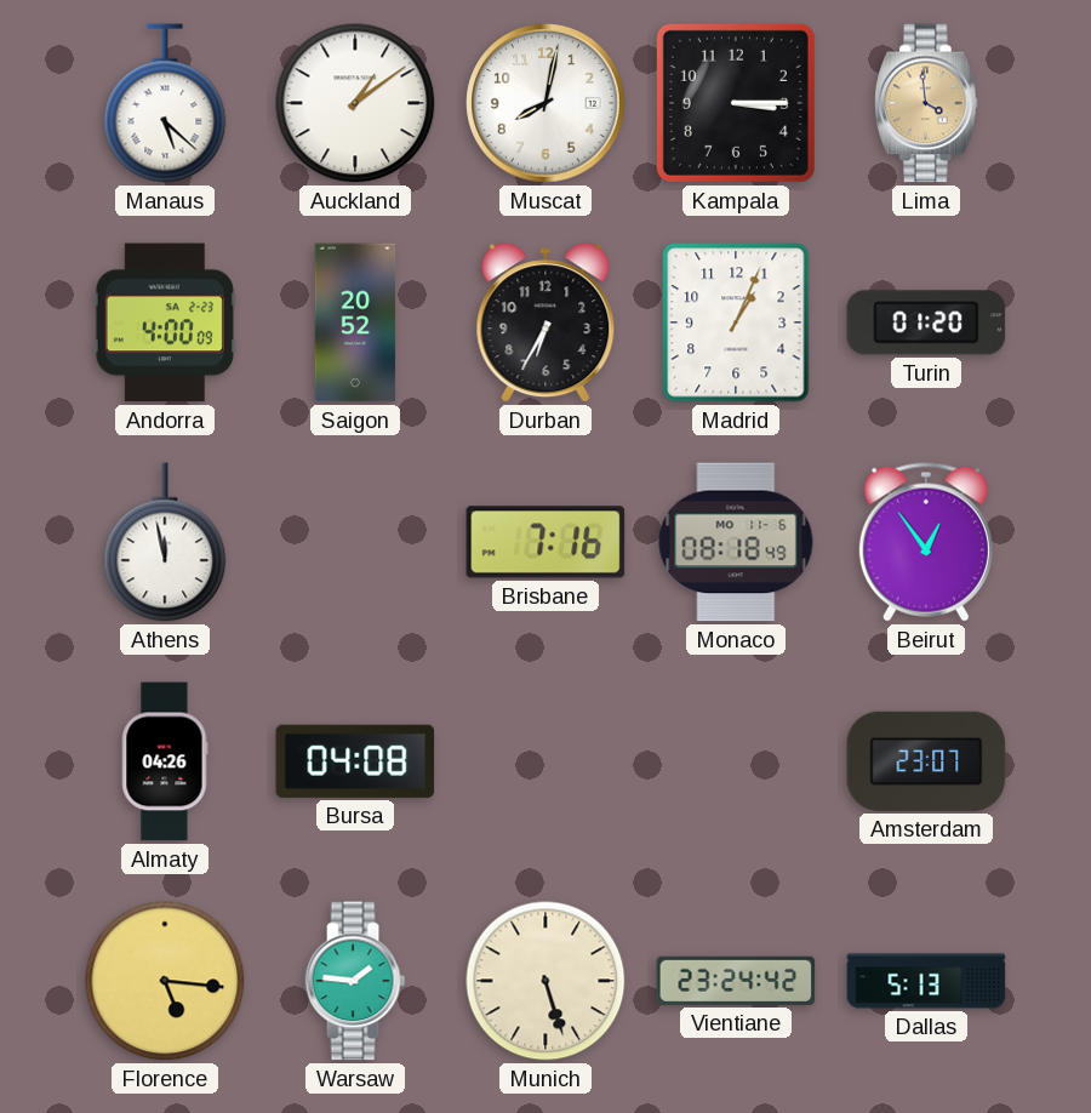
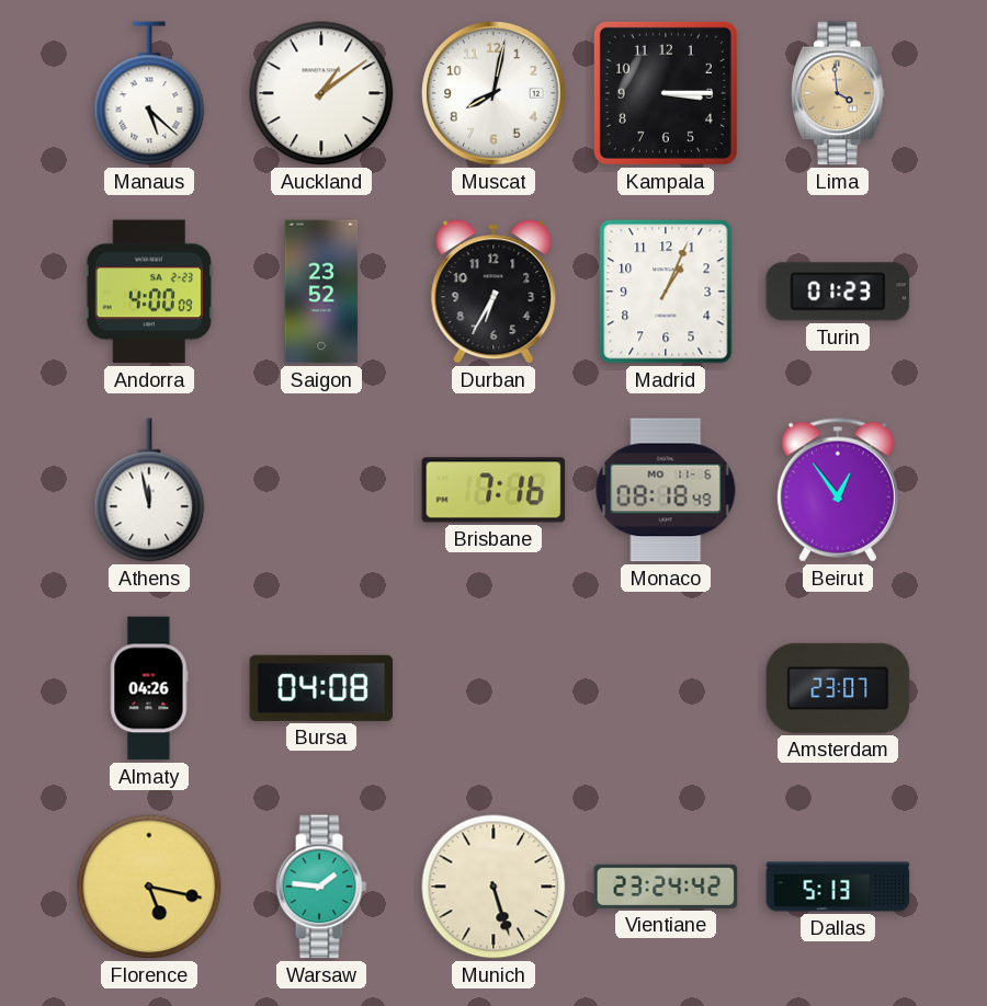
Saigon: 20:52 -> 23:52
Turin: 01:20 -> 01:23
Florence: 5:16 -> 5:17
